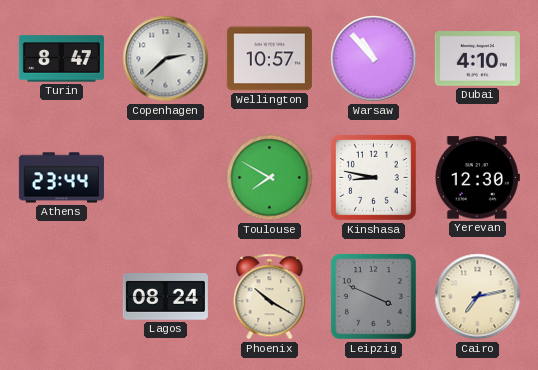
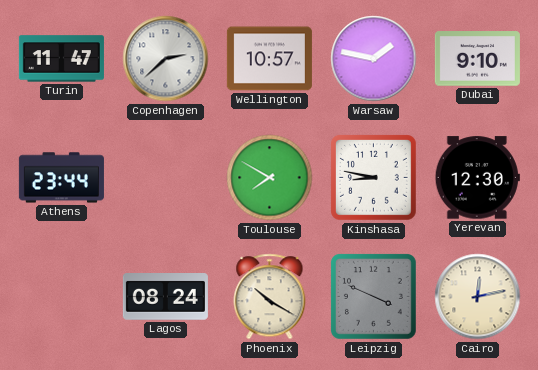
Turin: 8:47 -> 11:47
Warsaw: 10:53 -> 1:47
Dubai: 4:10 -> 9:10
Cairo: 7:13 -> 12:13
